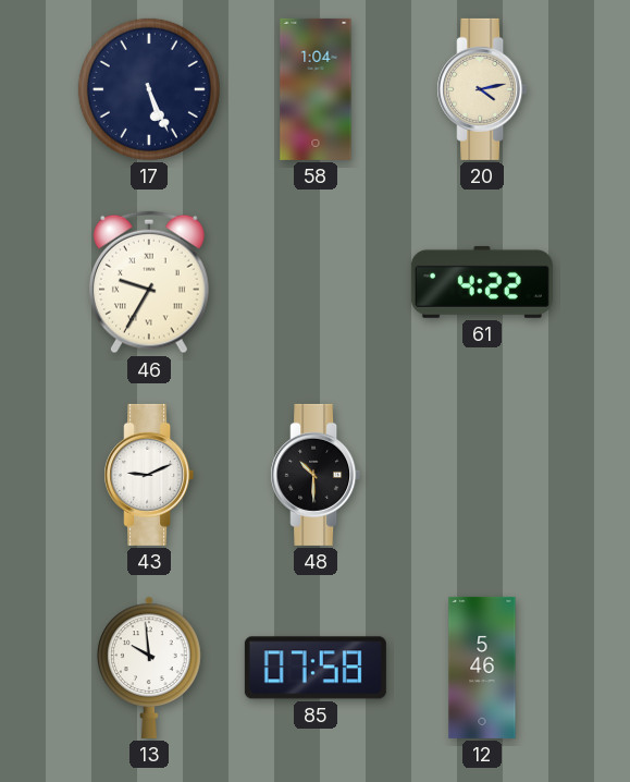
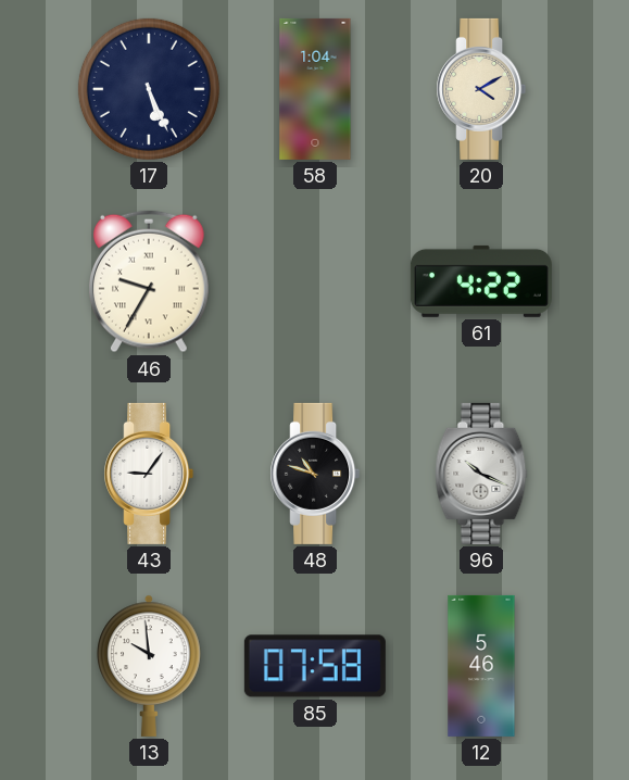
20: 4:13 -> 4:10
43: 9:11 -> 9:06
48: 10:30 -> 10:48
96: none -> 10:19
